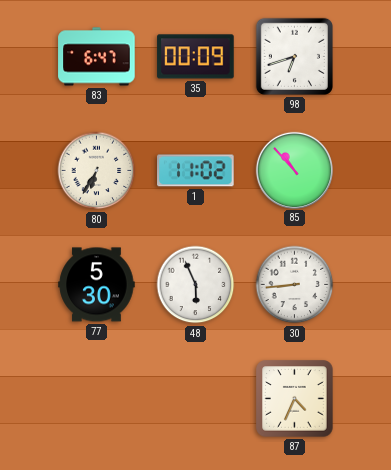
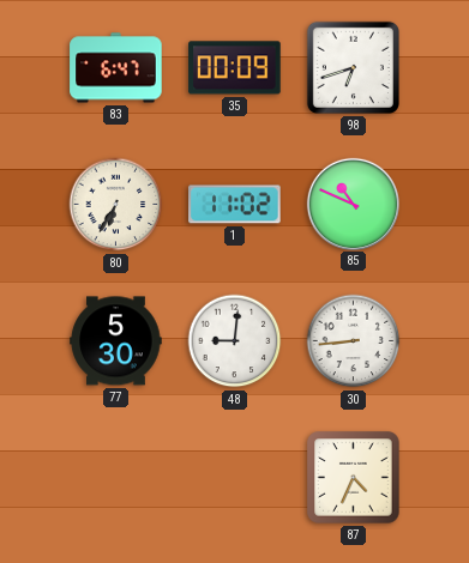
85: 10:53 -> 10:49
48: 5:56 -> 9:01
